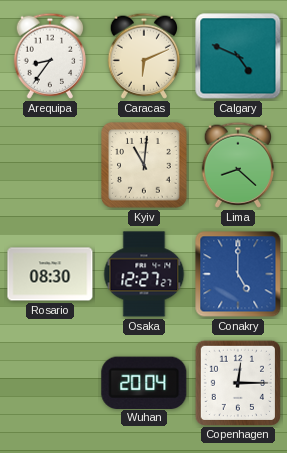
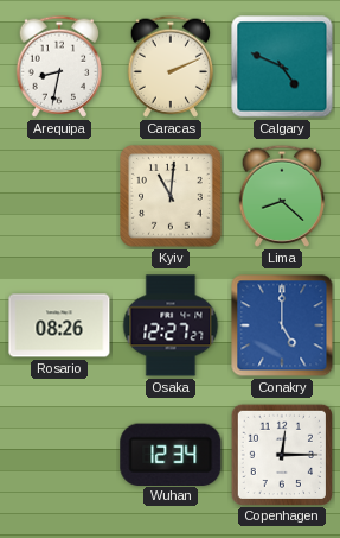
Arequipa: 8:36 -> 8:32
Caracas: 6:11 -> 2:11
Rosario: 08:30 -> 08:26
Wuhan: 20:04 -> 12:34
